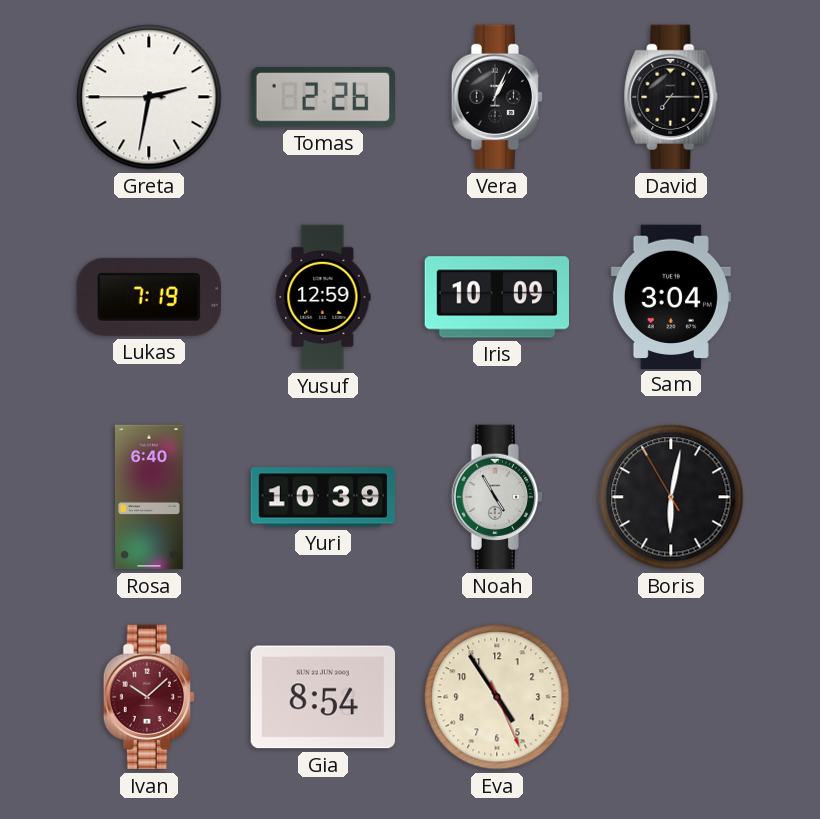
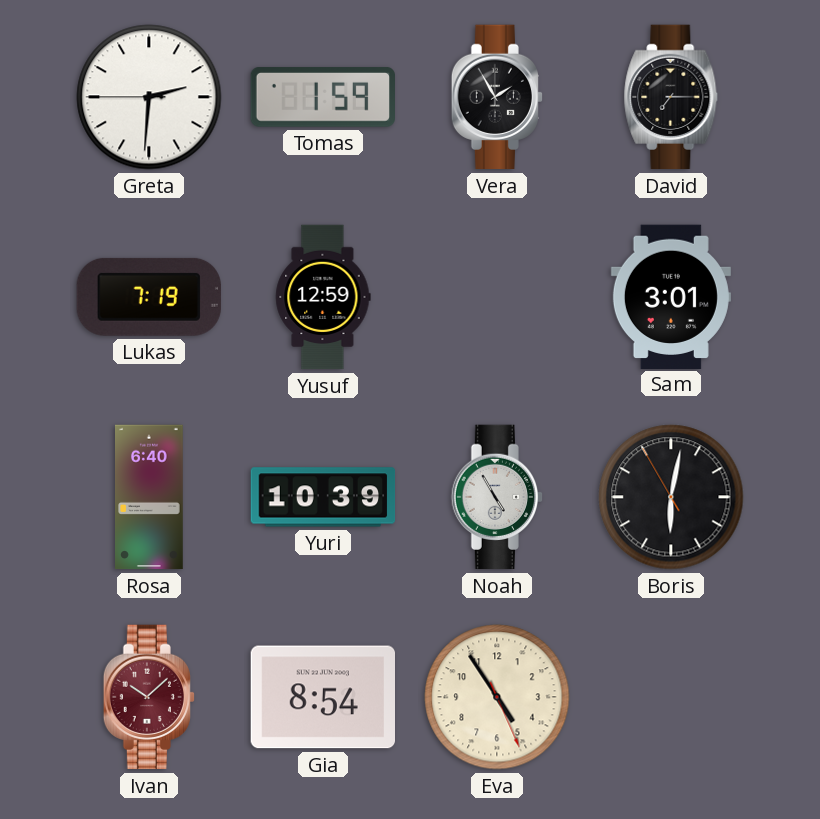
Greta: 2:31 -> 2:30
Tomas: 2:26 -> 1:59
Vera: 1:04 -> 1:55
Iris: 10:09 -> none
Sam: 3:04 -> 3:01
